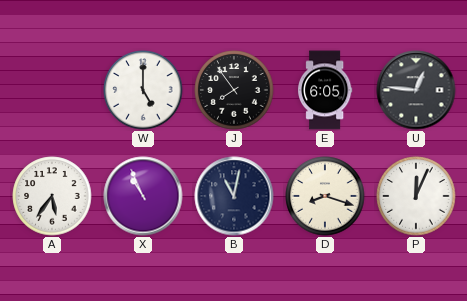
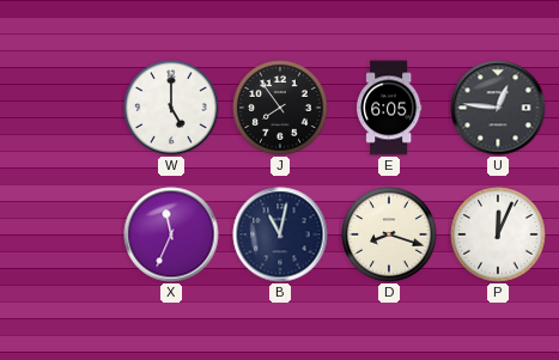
A: 5:36 -> none
X: 10:56 -> 11:34
